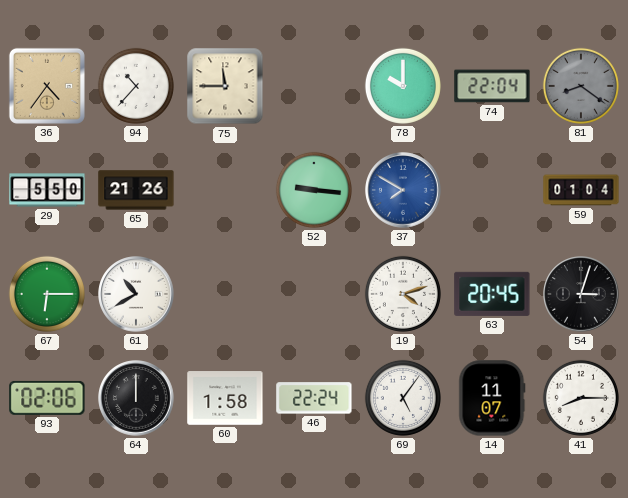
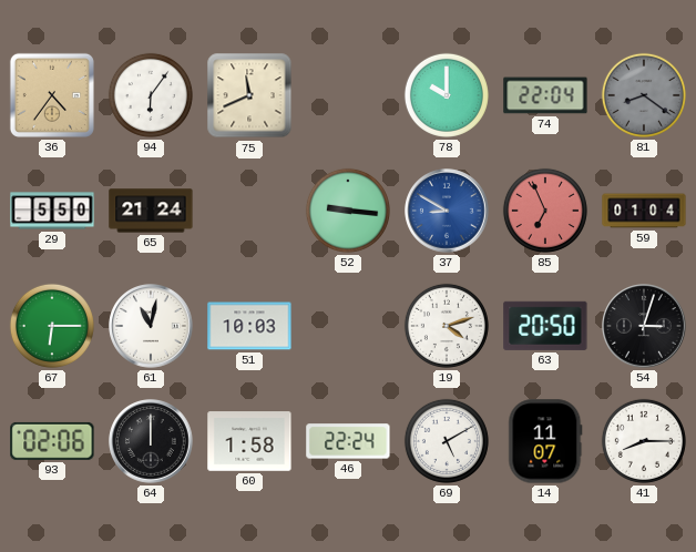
94: 10:37 -> 6:06
75: 11:45 -> 11:41
65: 21:26 -> 21:24
37: 7:50 -> 8:50
85: none -> 6:56
61: 10:40 -> 11:02
51: none -> 10:03
63: 20:45 -> 20:50
69: 5:06 -> 5:10
